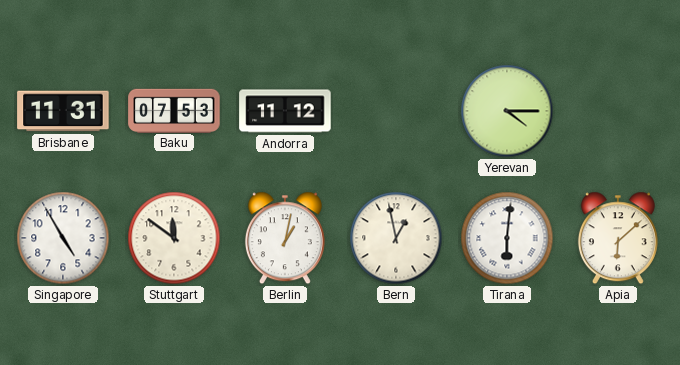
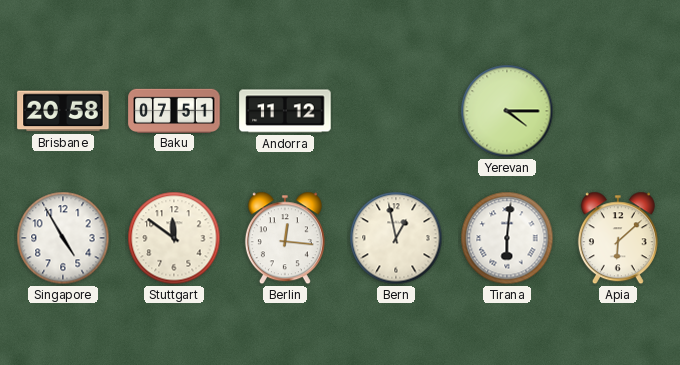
Brisbane: 11:31 -> 20:58
Baku: 07:53 -> 07:51
Berlin: 1:02 -> 12:16
